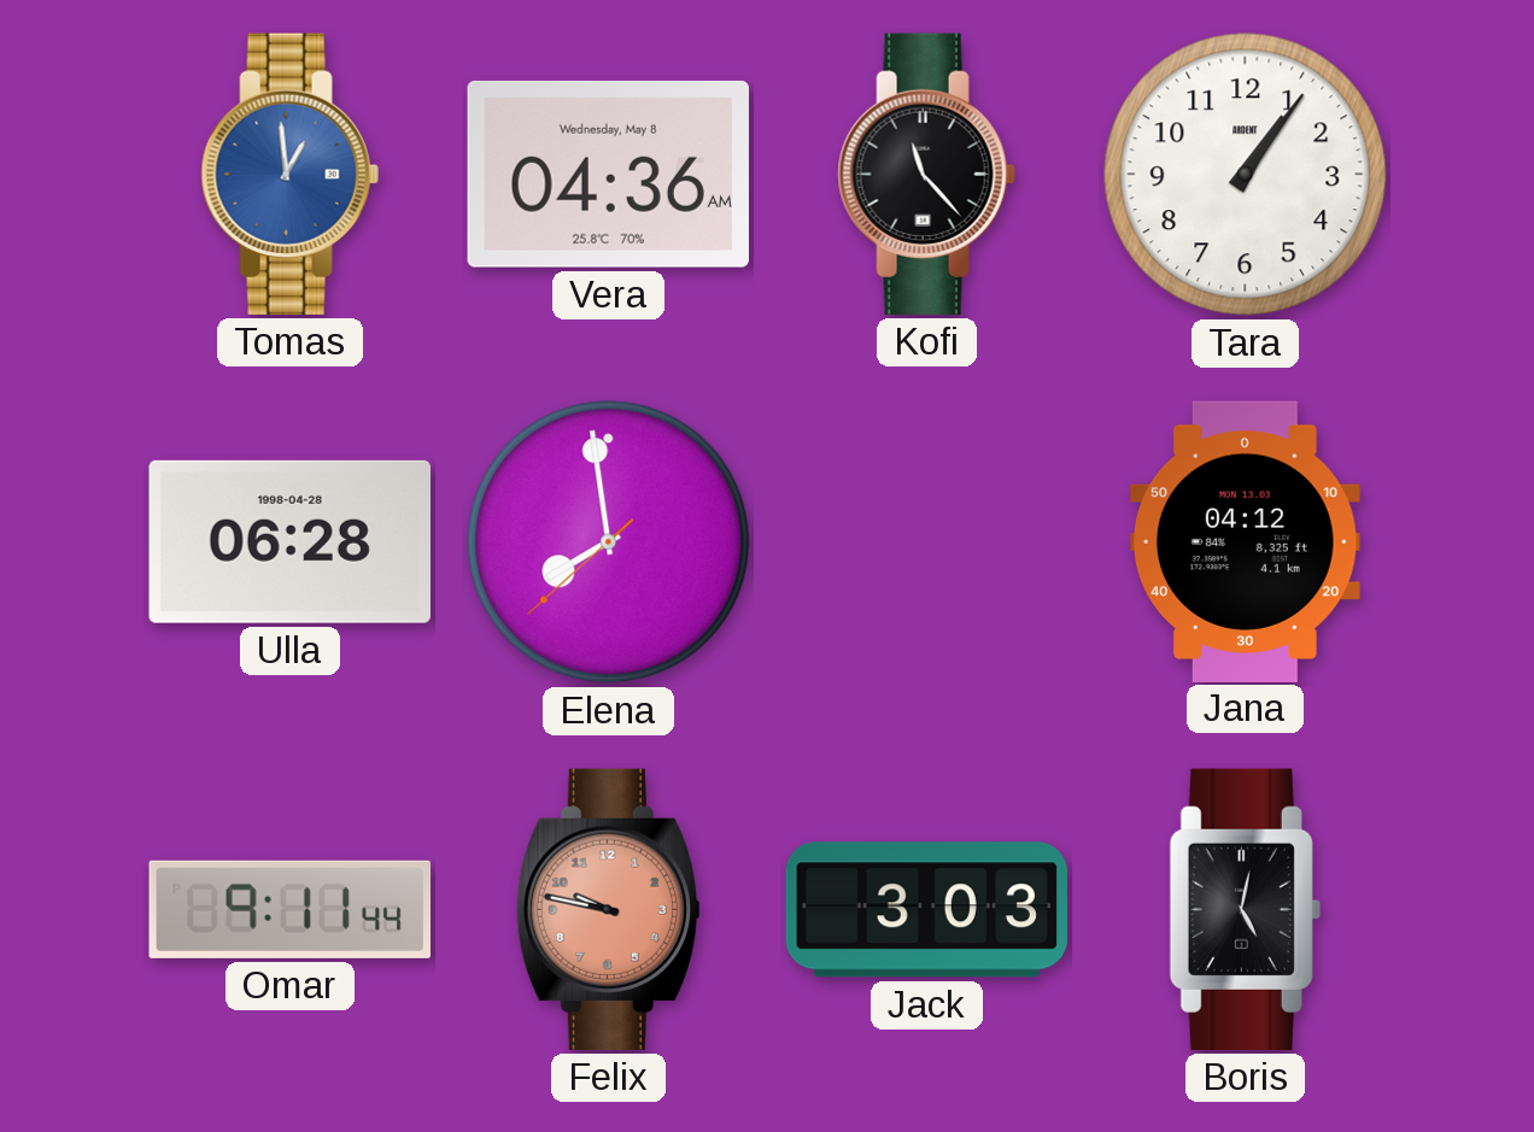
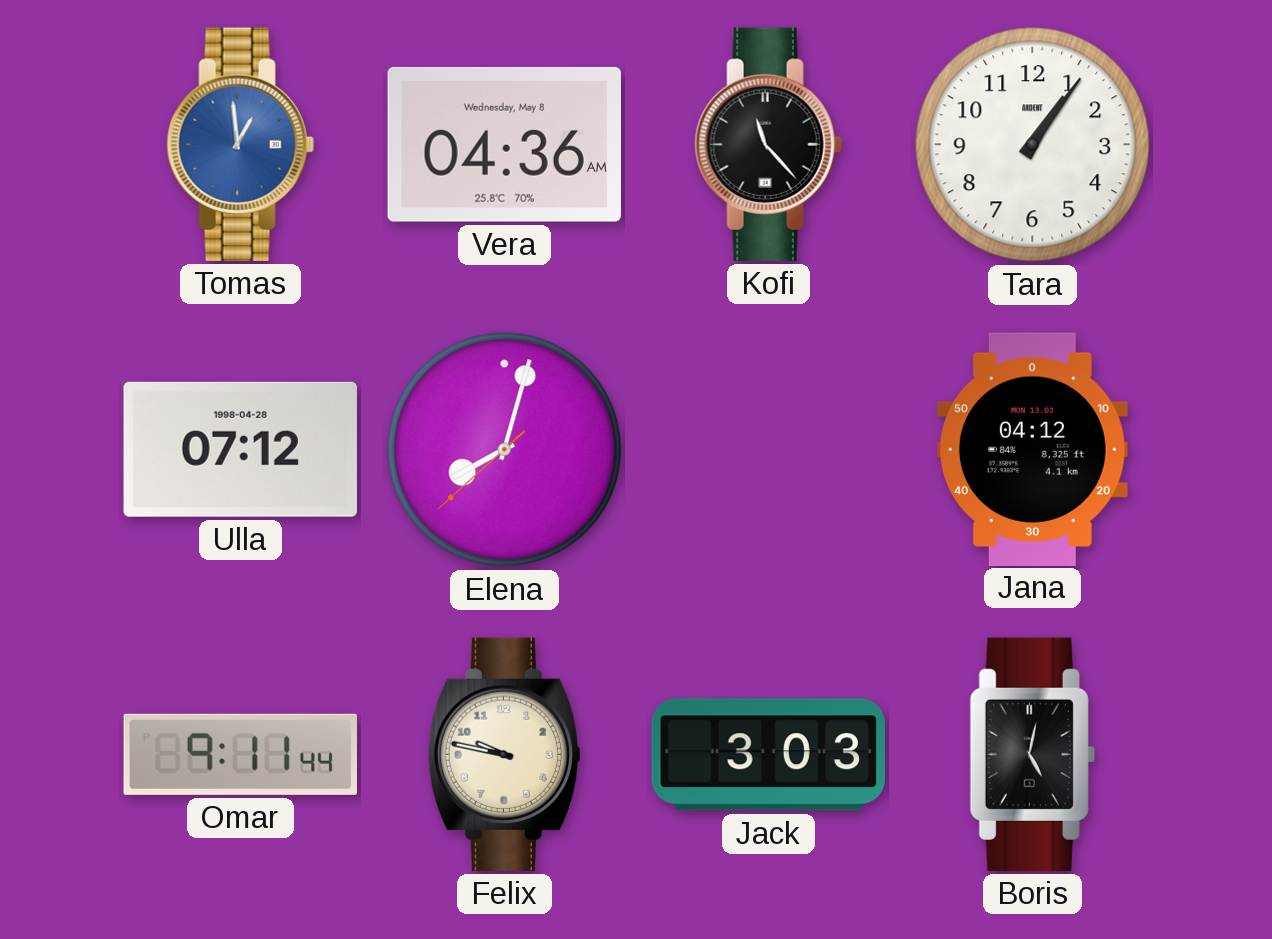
Ulla: 06:28 -> 07:12
Elena: 7:58 -> 8:02
Felix dial: salmon -> cream
